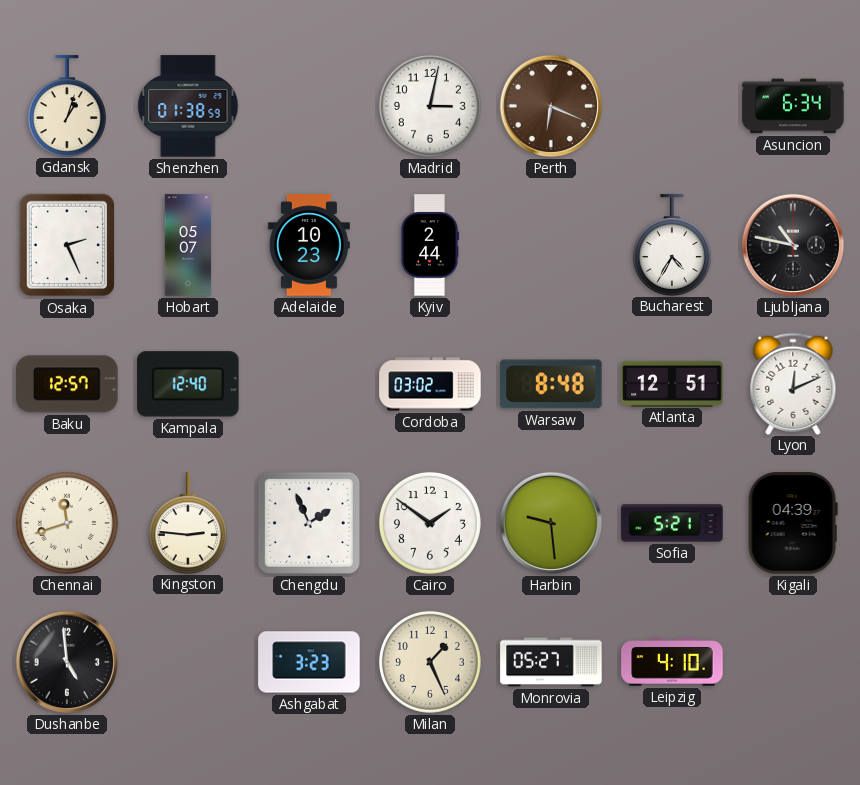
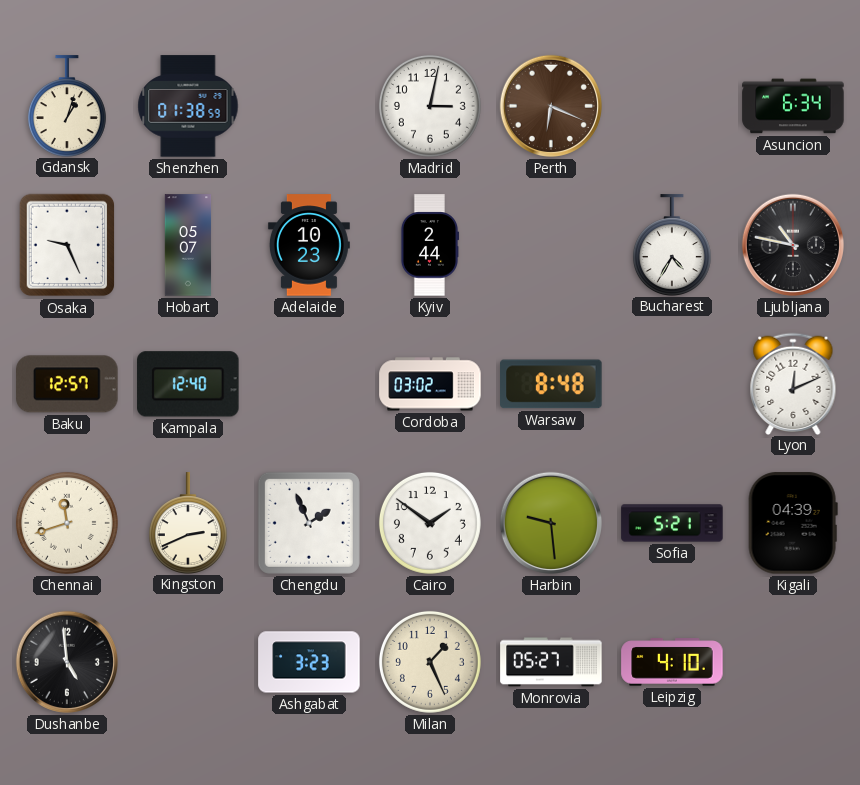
Osaka: 2:26 -> 9:26
Atlanta: 12:51 -> none
Kingston: 2:46 -> 2:41
